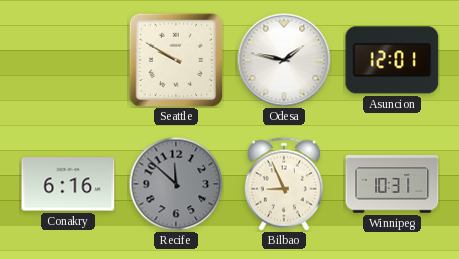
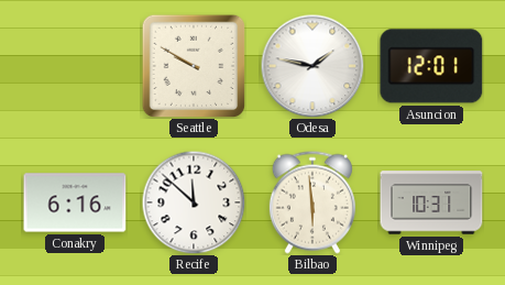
Recife dial: grey -> white
Bilbao: 8:56 -> 5:59
